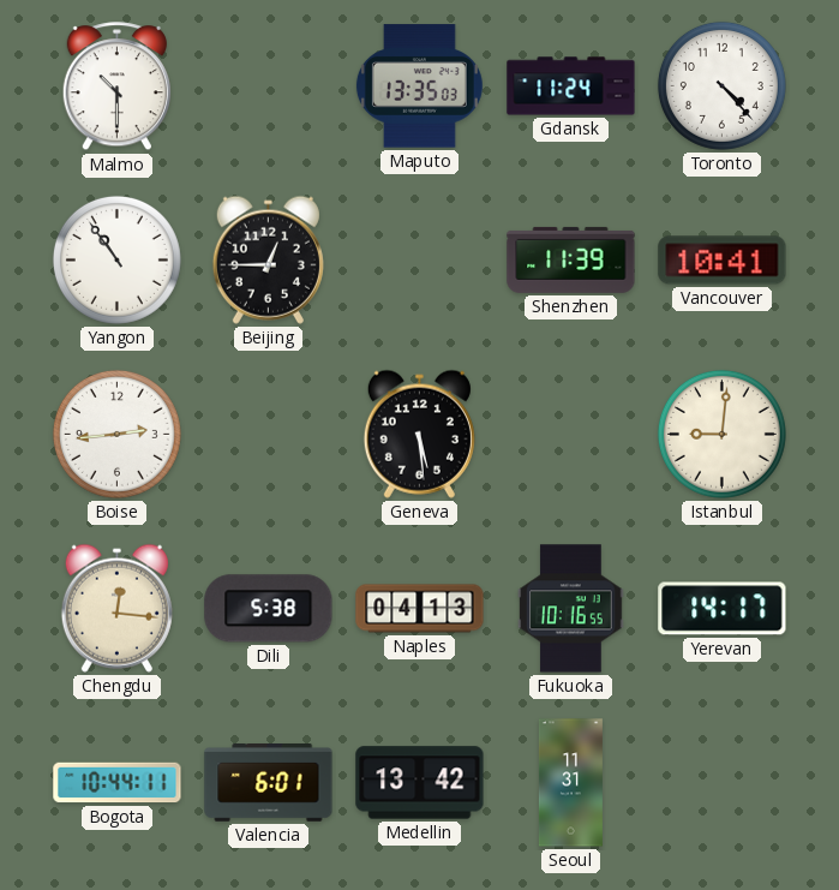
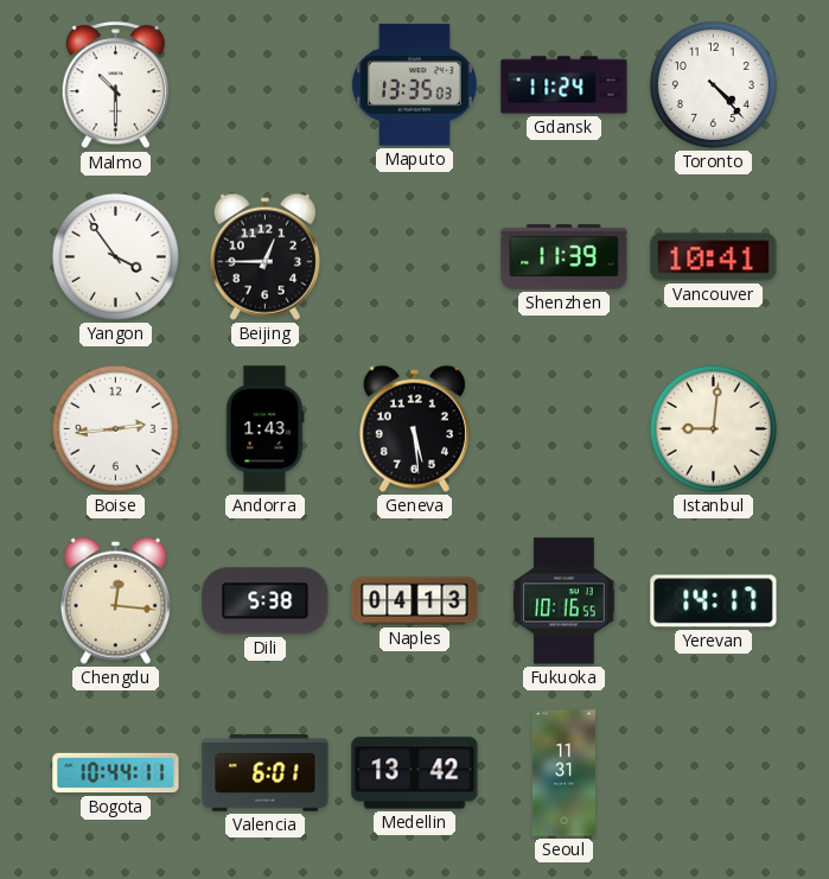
Yangon: 10:54 -> 3:54
Andorra: none -> 1:43
